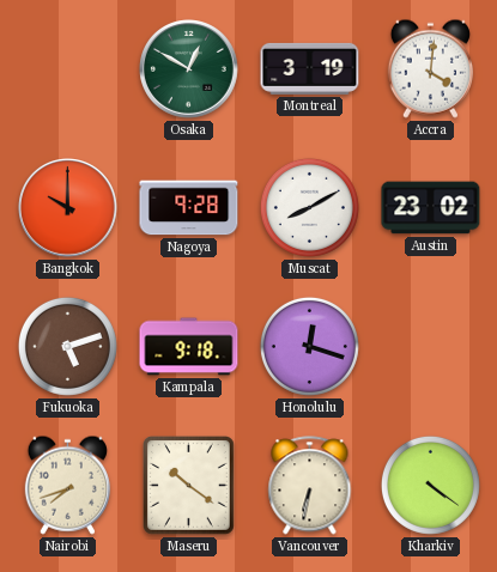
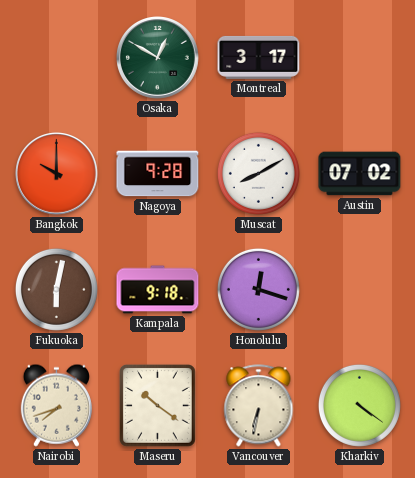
Montreal: 3:19 -> 3:17
Accra: 4:01 -> none
Austin: 23:02 -> 07:02
Fukuoka: 5:12 -> 6:02
